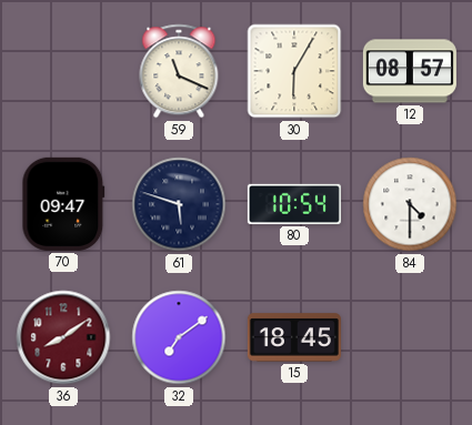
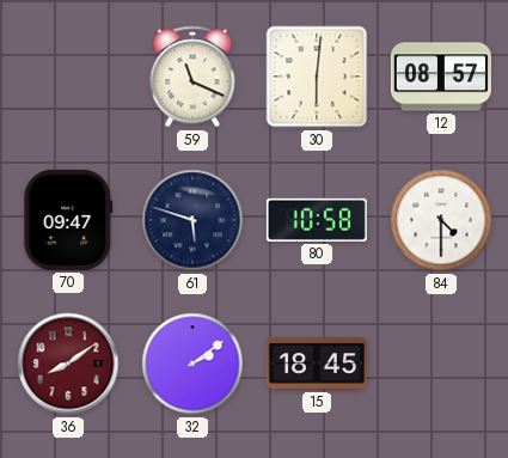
30: 6:05 -> 6:01
80: 10:54 -> 10:58
32: 7:09 -> 2:09
